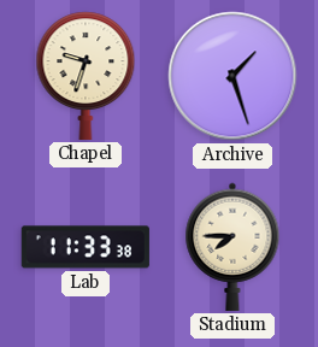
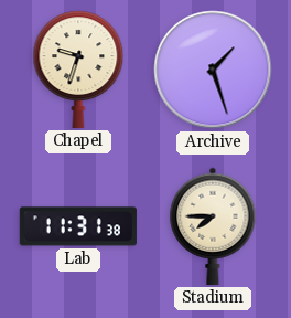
Lab: 11:33 -> 11:31
